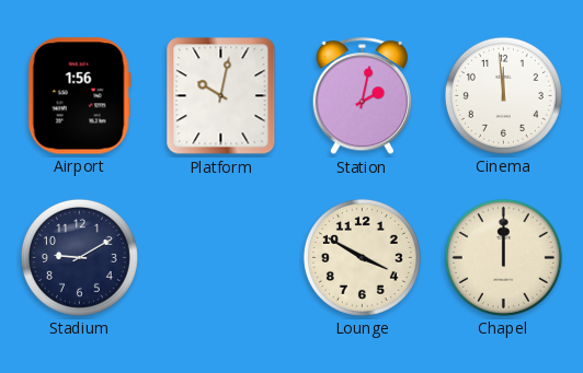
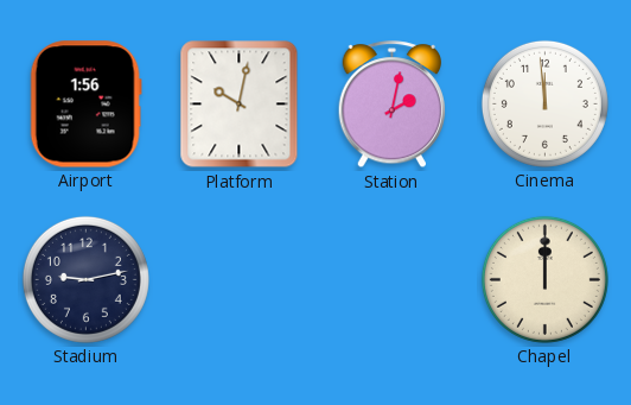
Stadium: 9:10 -> 9:13
Lounge: 3:50 -> none
